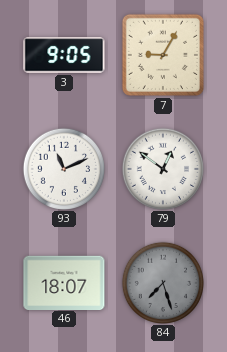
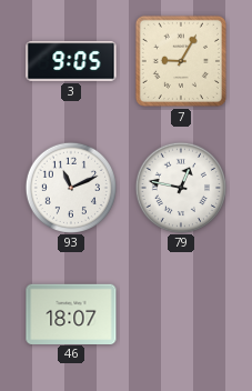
79: 12:51 -> 12:47
84: 7:27 -> none
